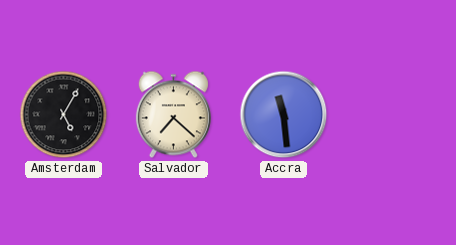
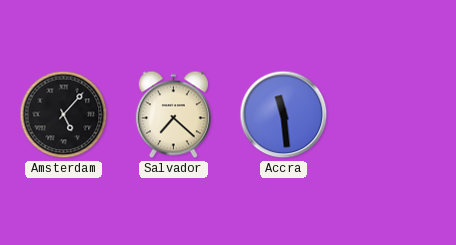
Amsterdam: 5:05 -> 5:07
